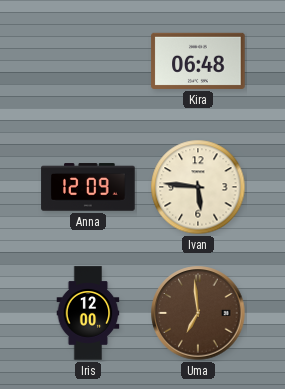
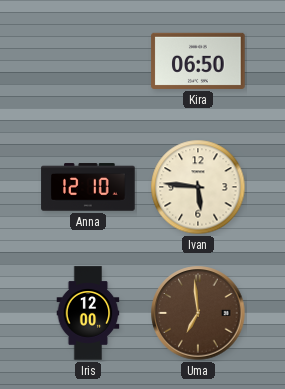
Kira: 06:48 -> 06:50
Anna: 12:09 -> 12:10
